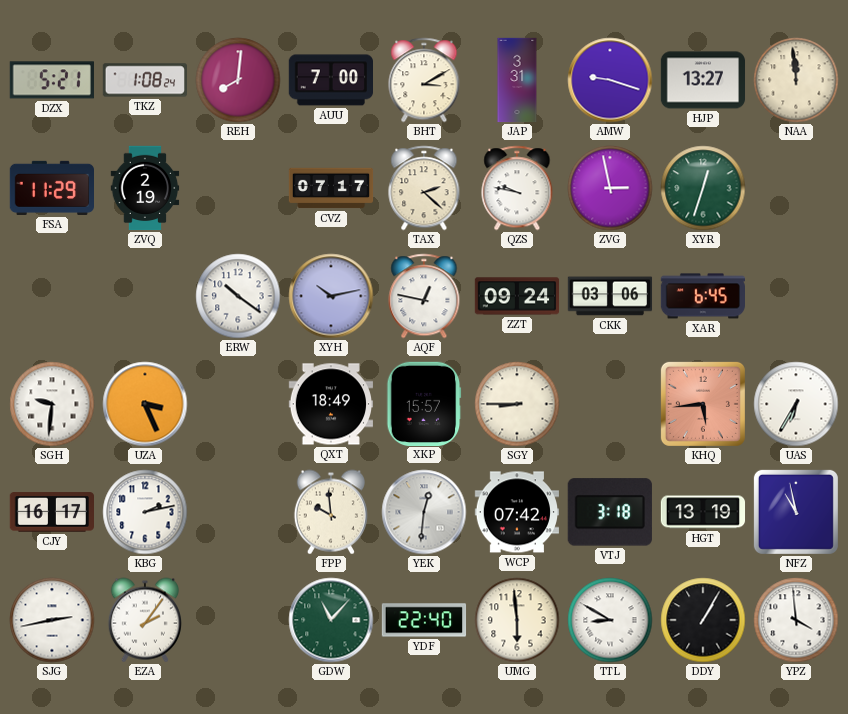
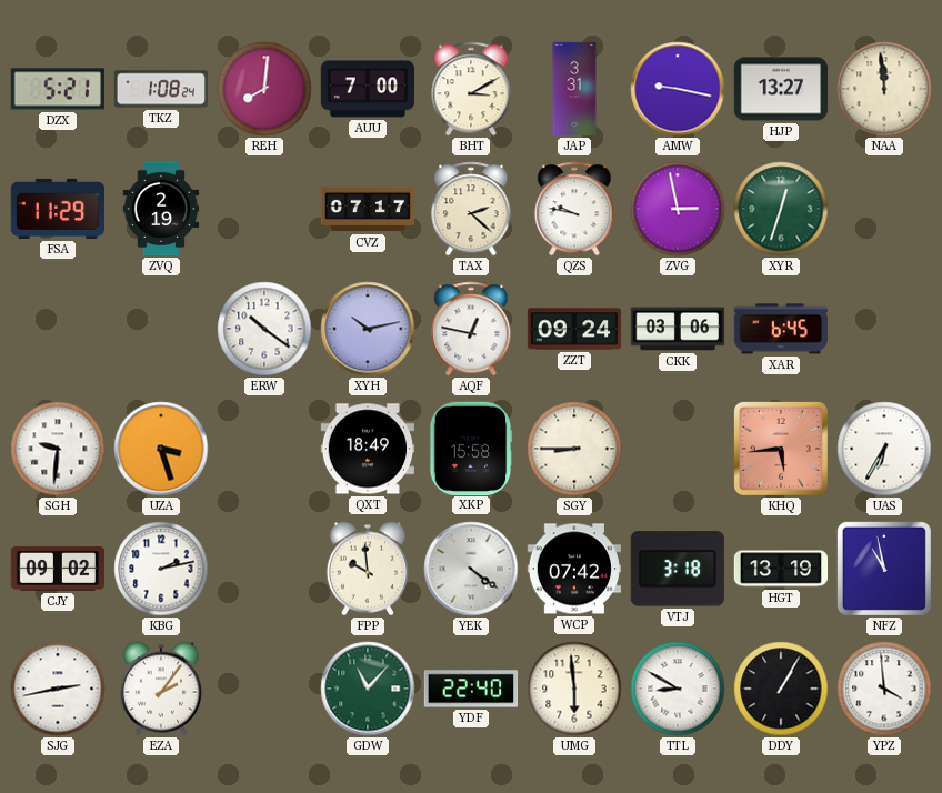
AMW: 9:18 -> 9:17
UZA: 3:26 -> 3:27
XKP: 15:57 -> 15:58
CJY: 16:17 -> 09:02
YEK: 12:31 -> 4:21
